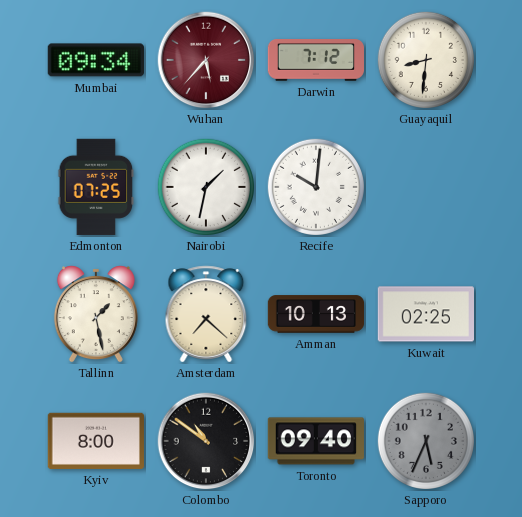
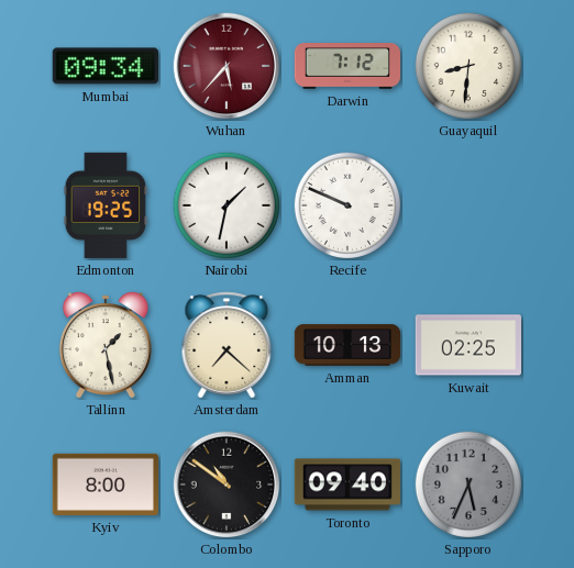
Edmonton: 07:25 -> 19:25
Recife: 10:01 -> 9:49
